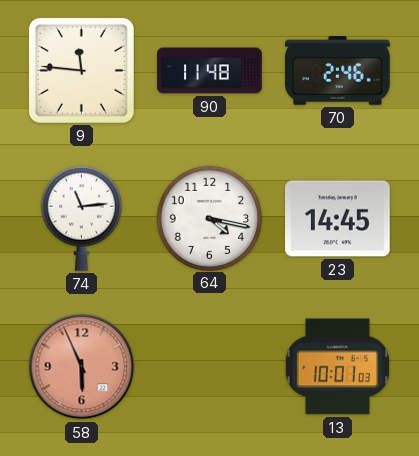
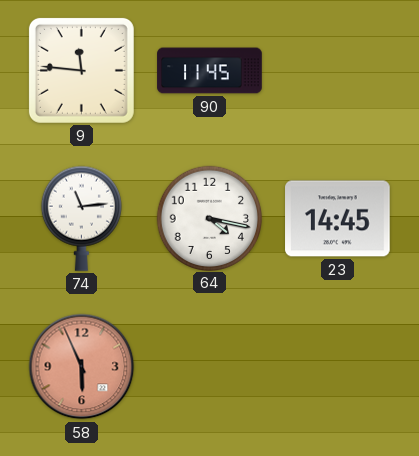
90: 11:48 -> 11:45
70: 2:46 -> none
13: 10:01 -> none
